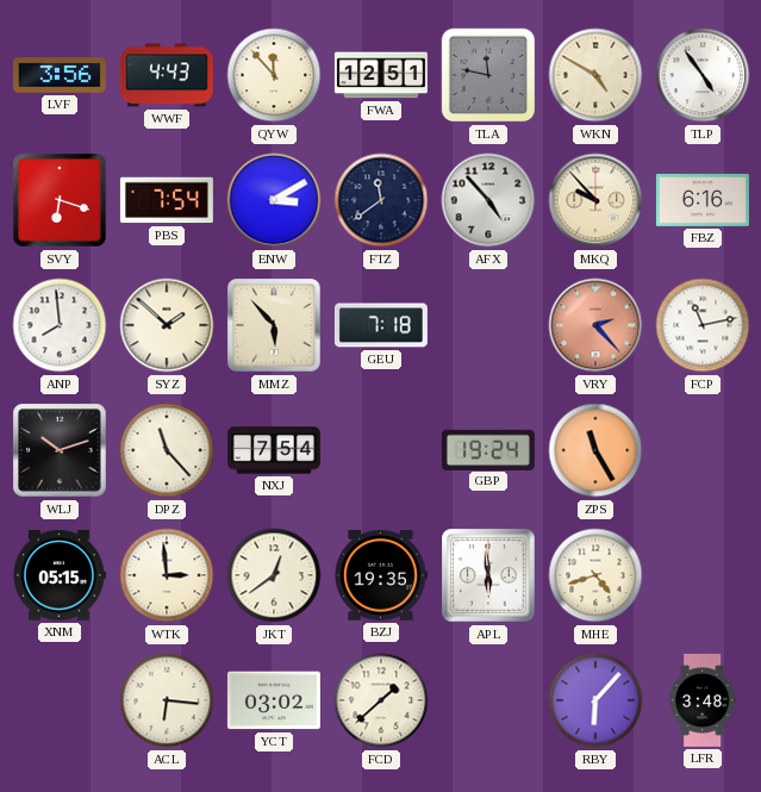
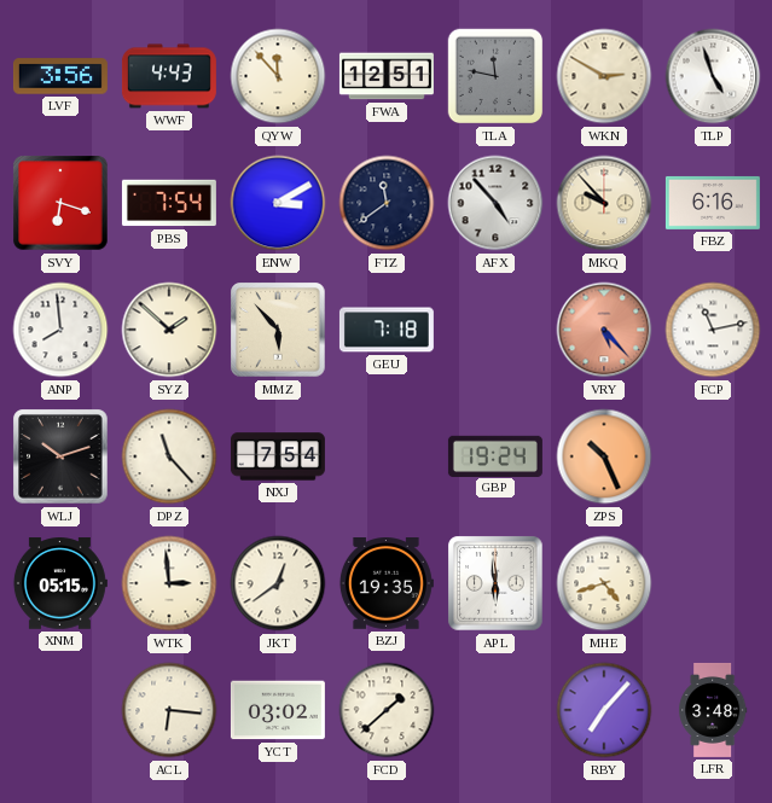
WKN: 4:50 -> 2:50
TLP: 4:54 -> 4:57
VRY: 2:23 -> 5:23
ZPS: 11:25 -> 10:26
RBY: 6:07 -> 7:07
